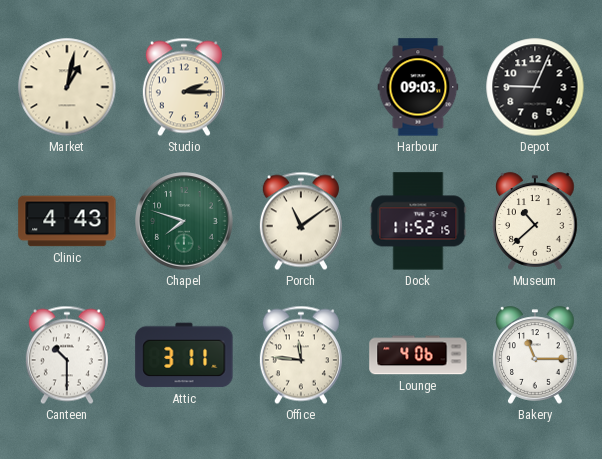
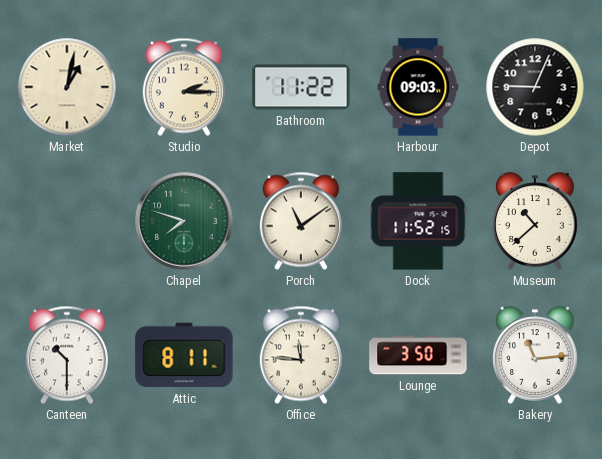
Bathroom: none -> 11:22
Clinic: 4:43 -> none
Attic: 3:11 -> 8:11
Lounge: 4:06 -> 3:50
Bakery: 11:15 -> 11:14
